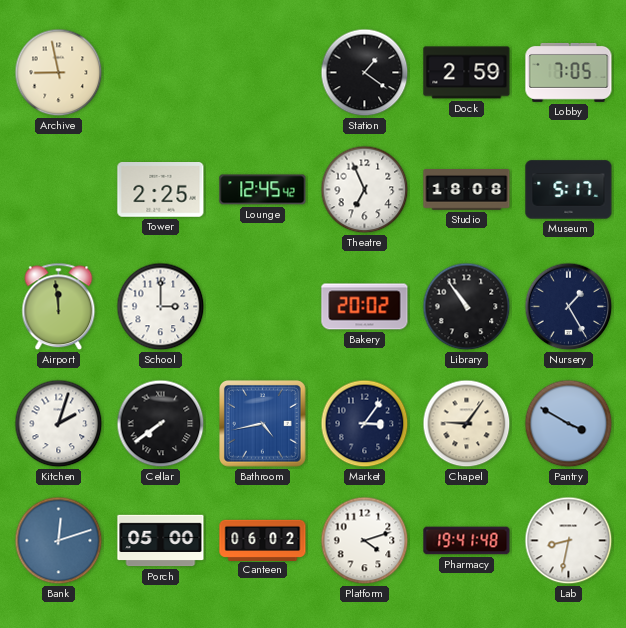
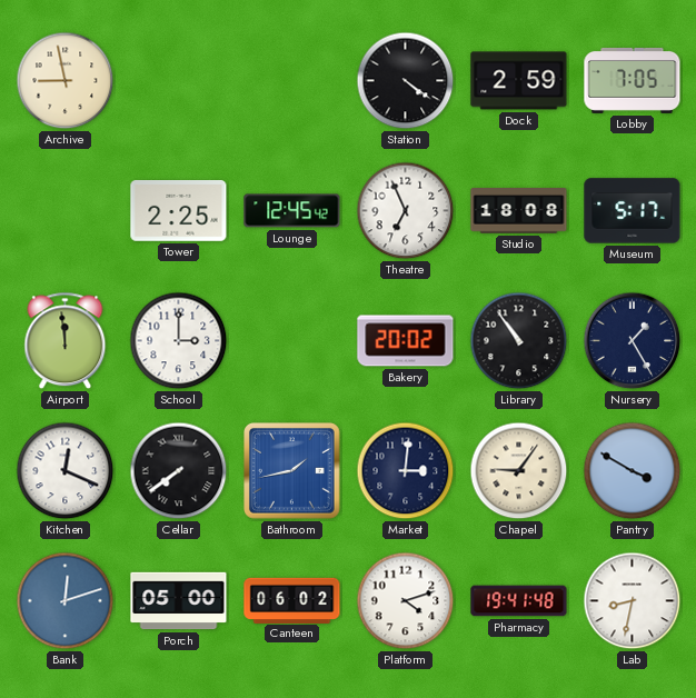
Station: 1:21 -> 4:21
Kitchen: 2:03 -> 12:19
Bathroom: 4:43 -> 1:43
Market: 3:06 -> 3:01
